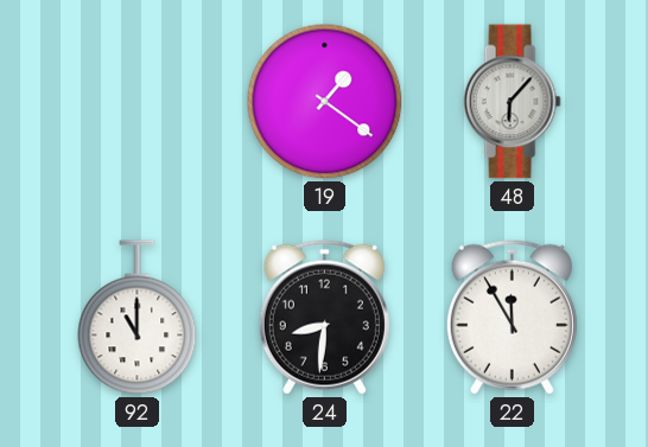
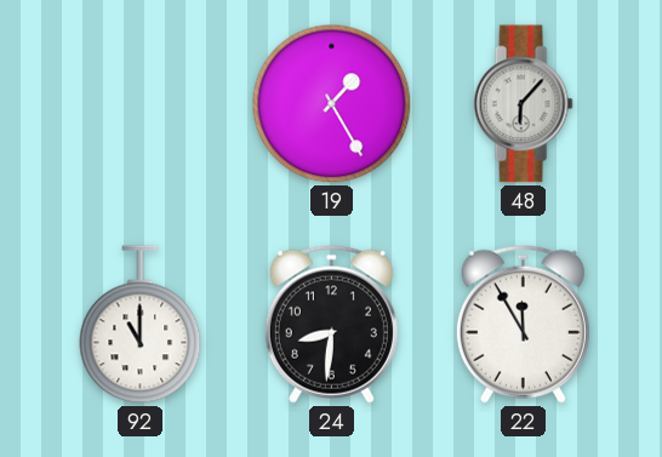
19: 1:21 -> 1:25
